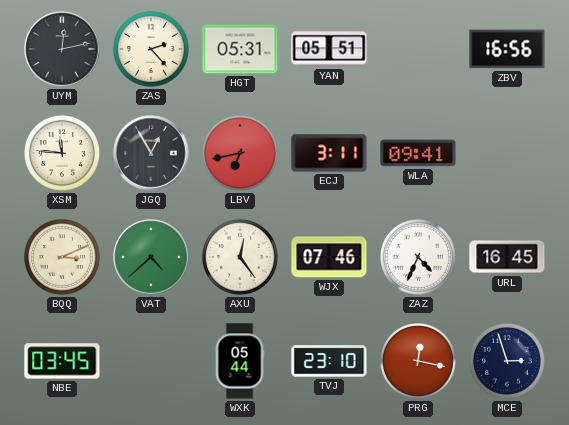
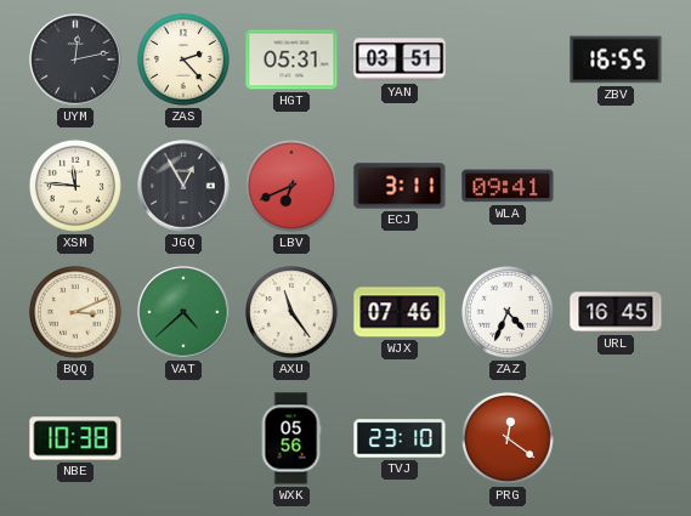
YAN: 05:51 -> 03:51
ZBV: 16:56 -> 16:55
LBV: 6:43 -> 6:41
AXU: 12:24 -> 11:24
NBE: 03:45 -> 10:38
WXK: 05:44 -> 05:56
PRG: 12:17 -> 12:21
MCE: 2:57 -> none
